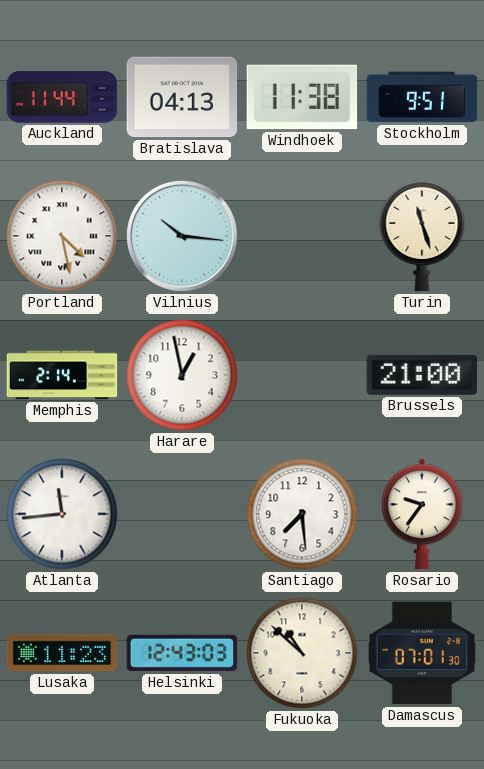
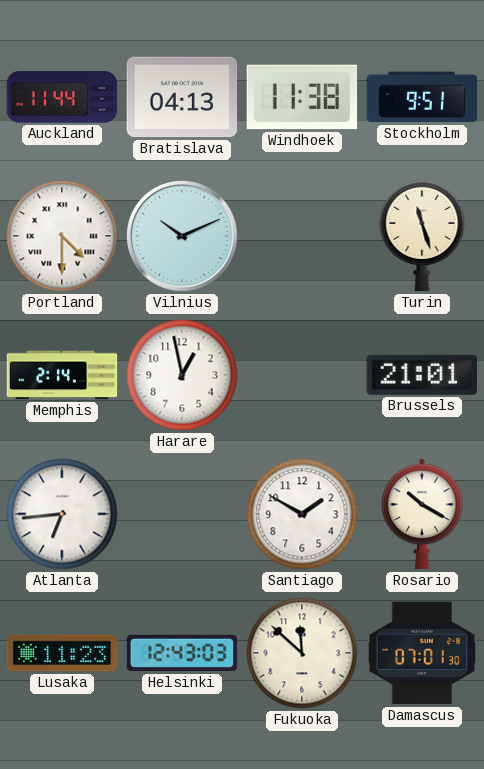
Portland: 4:28 -> 4:30
Vilnius: 10:16 -> 10:11
Brussels: 21:00 -> 21:01
Atlanta: 11:44 -> 6:44
Santiago: 7:29 -> 1:50
Rosario: 9:36 -> 10:20
Fukuoka: 10:52 -> 11:52
